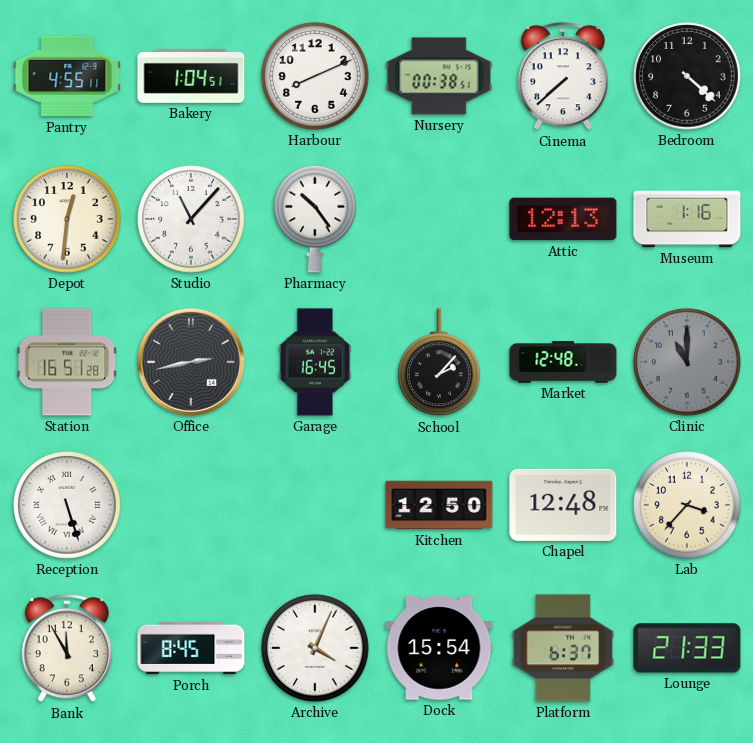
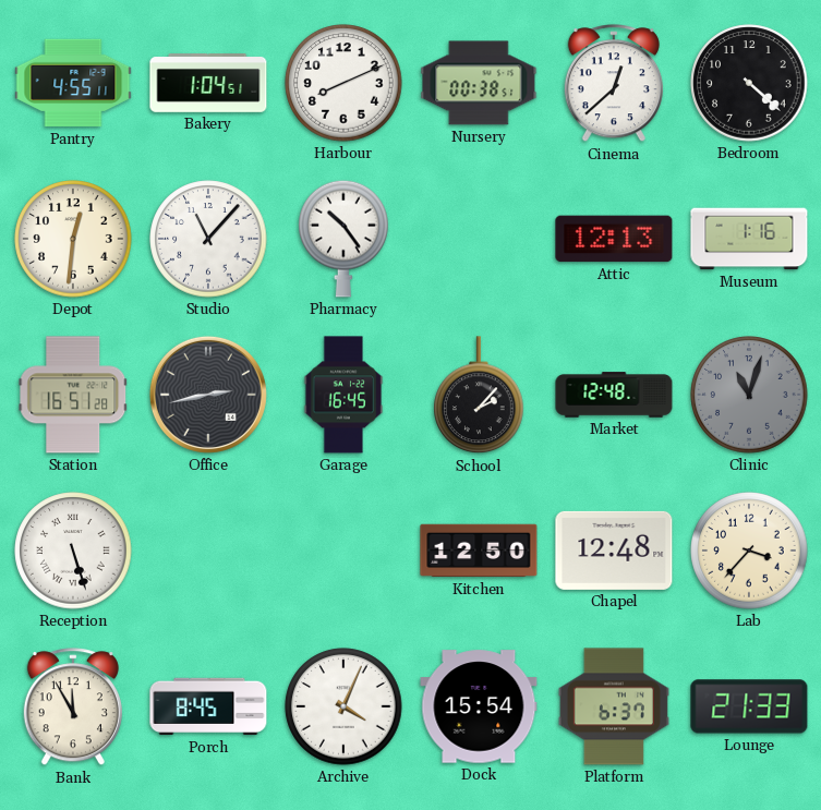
Cinema: 7:38 -> 12:38
Clinic: 11:00 -> 11:03
